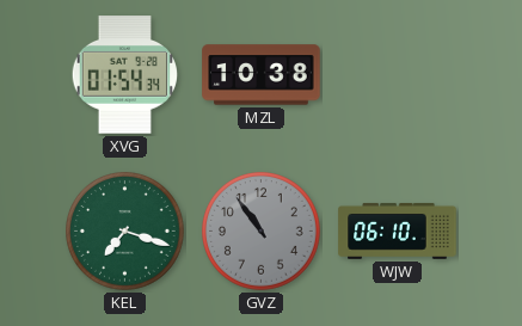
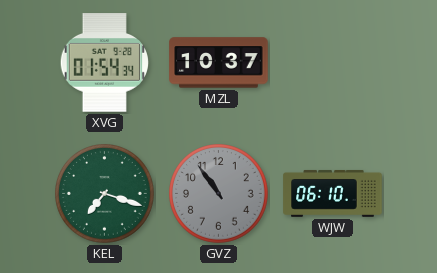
MZL: 10:38 -> 10:37
